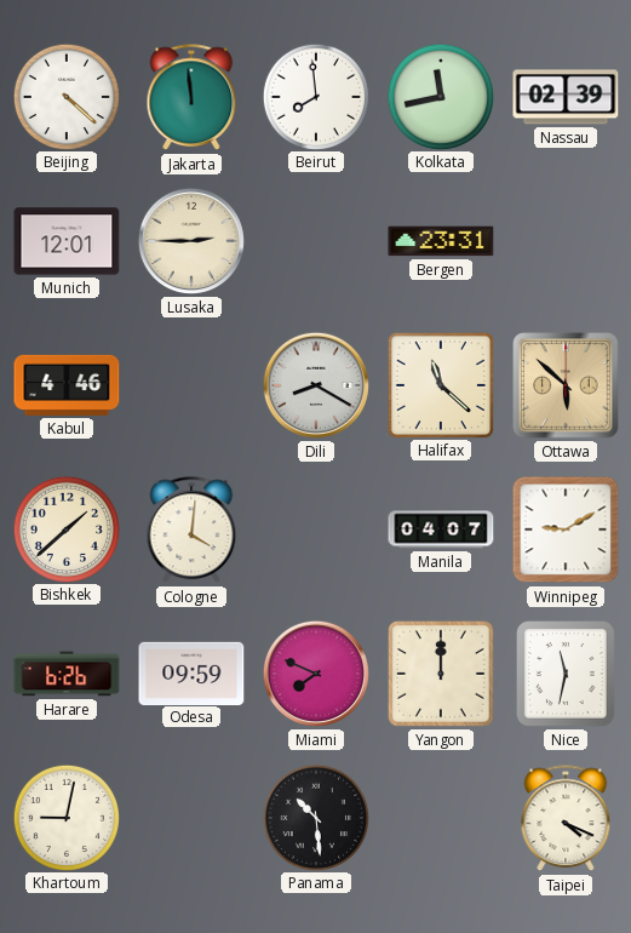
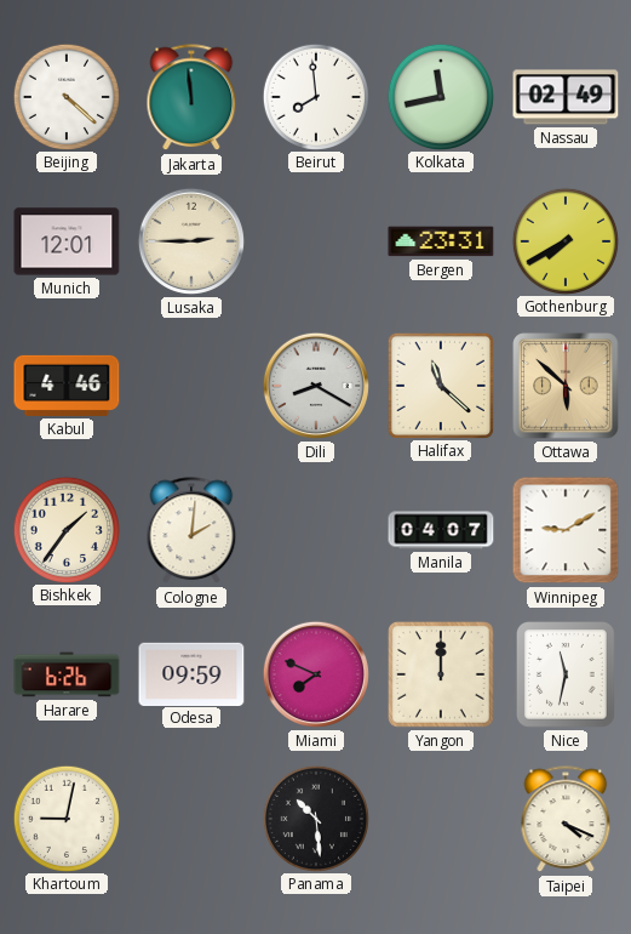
Nassau: 02:39 -> 02:49
Gothenburg: none -> 7:40
Bishkek: 1:38 -> 1:36
Cologne: 4:01 -> 2:01
